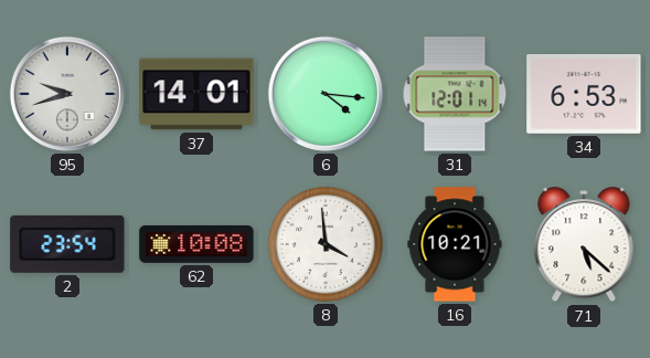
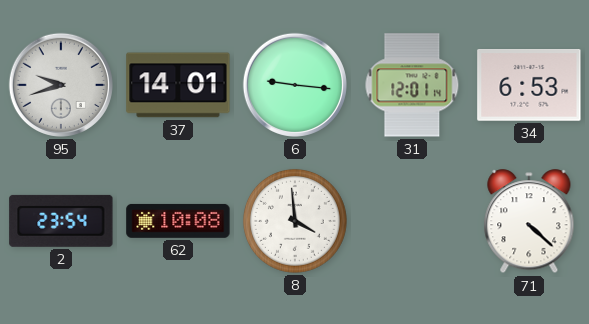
6: 4:16 -> 9:16
16: 10:21 -> none
71: 5:22 -> 4:22
